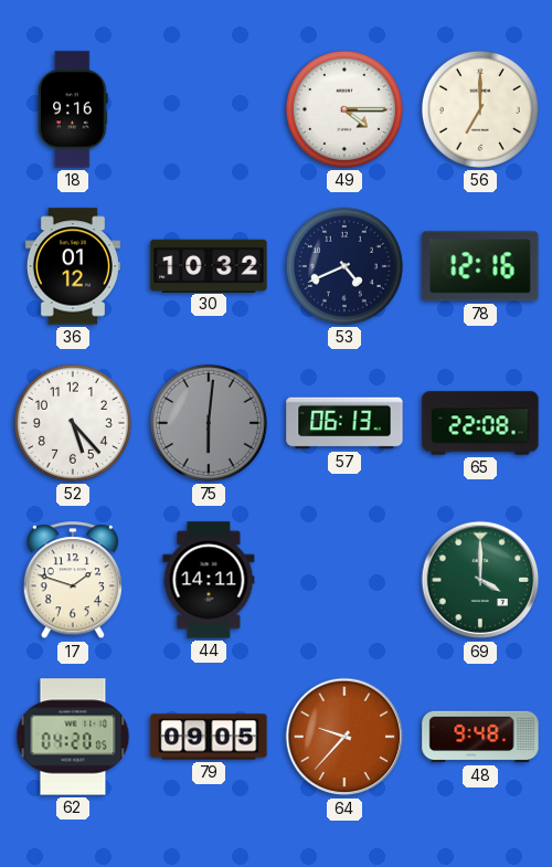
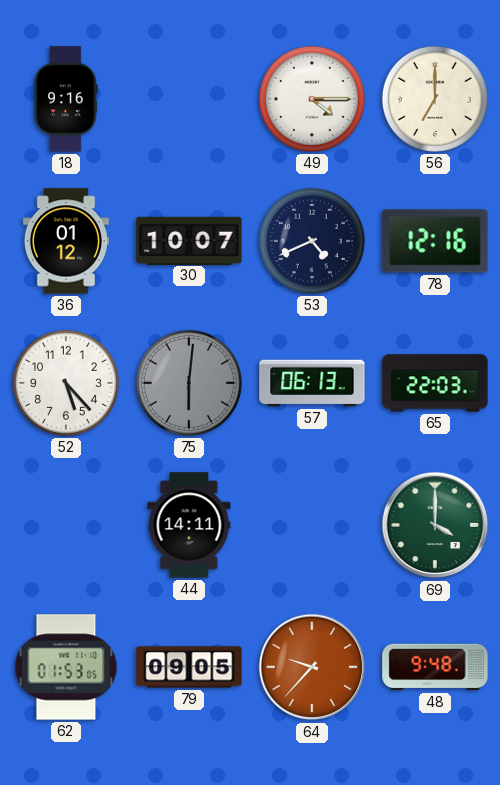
30: 10:32 -> 10:07
65: 22:08 -> 22:03
17: 1:48 -> none
62: 04:20 -> 01:53
